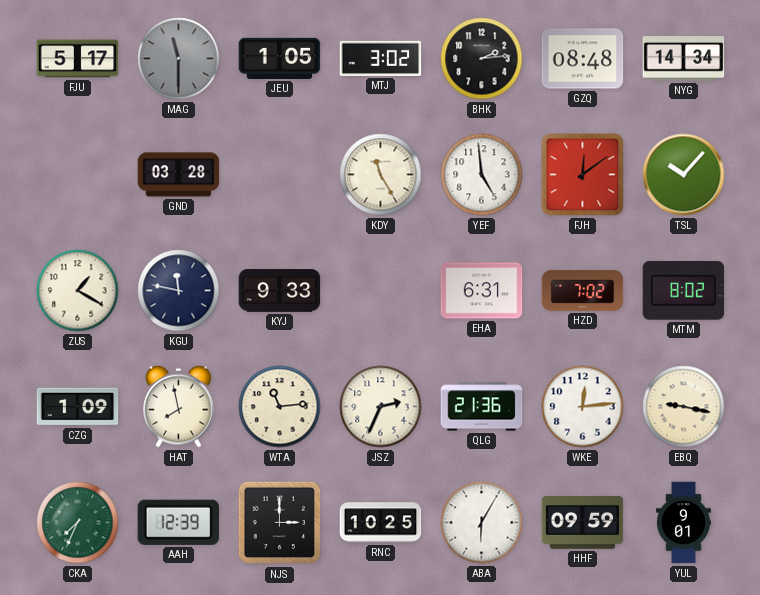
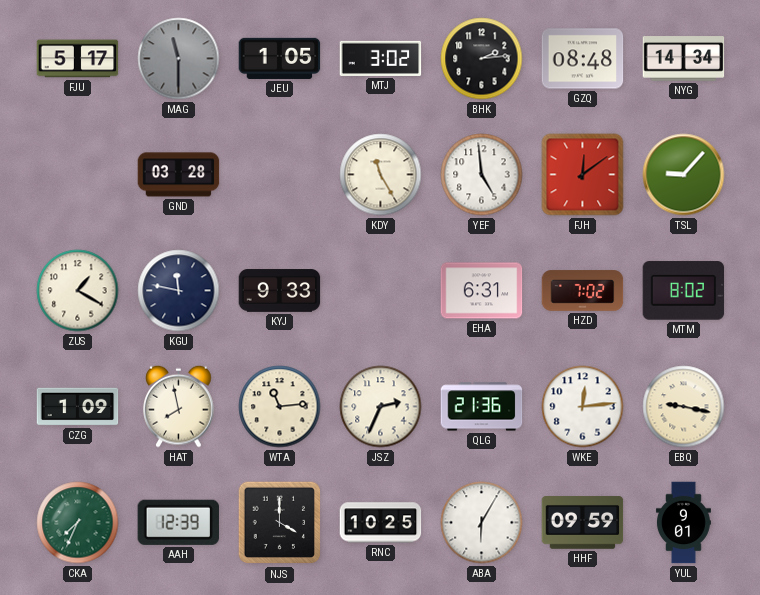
TSL: 10:07 -> 9:07
NJS: 3:00 -> 4:00
